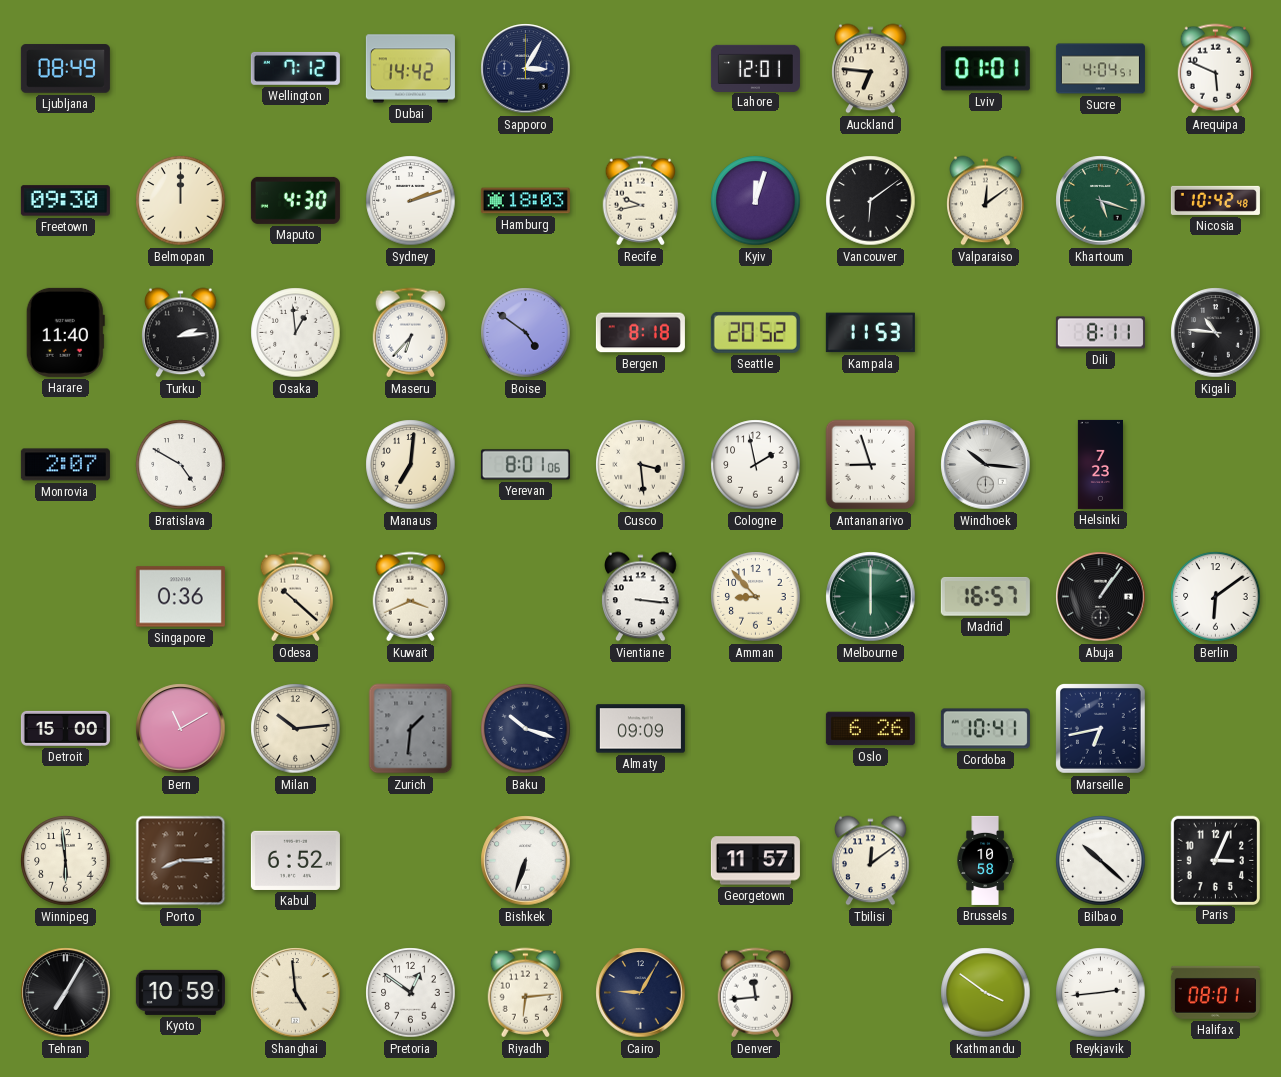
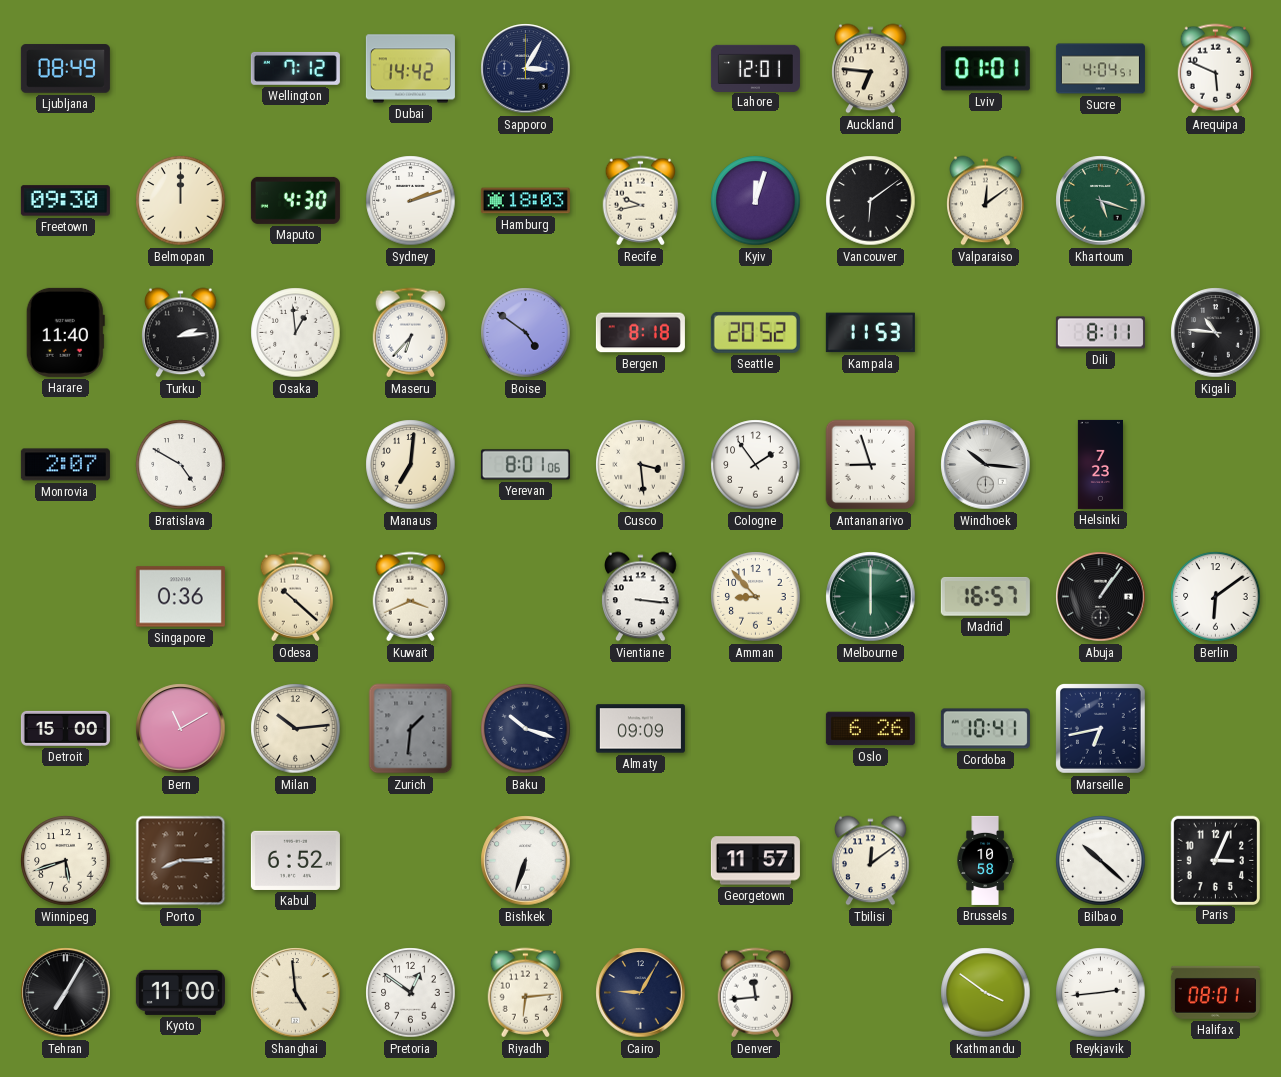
Nicosia: 10:42 -> none
Cologne: 1:58 -> 1:54
Winnipeg: 5:59 -> 5:42
Kyoto: 10:59 -> 11:00
